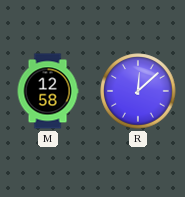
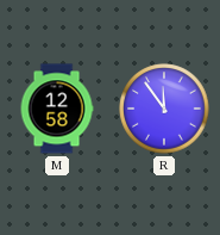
R: 12:08 -> 11:54
